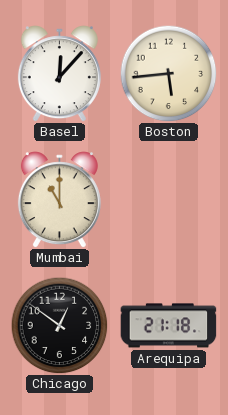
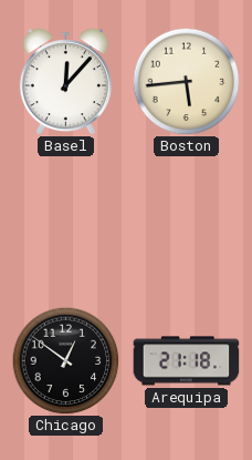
Mumbai: 11:00 -> none
